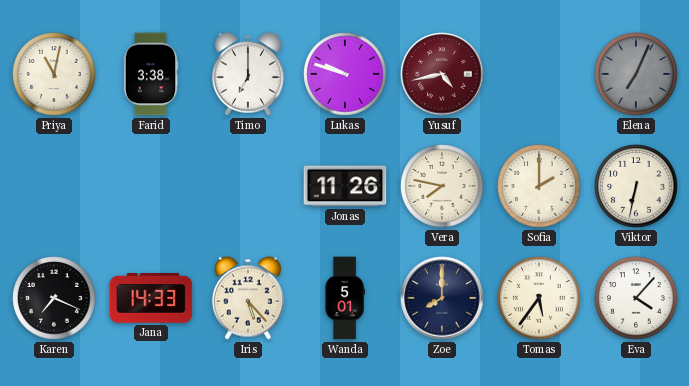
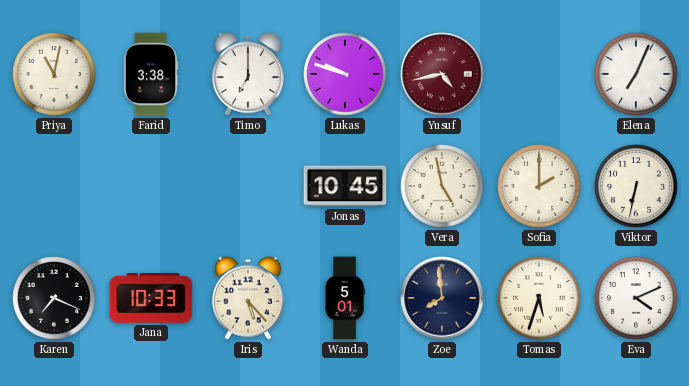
Elena dial: grey -> white
Jonas: 11:26 -> 10:45
Vera: 7:47 -> 4:58
Jana: 14:33 -> 10:33
Zoe: 8:00 -> 7:59
Tomas: 5:36 -> 5:33
Eva: 4:07 -> 4:11
